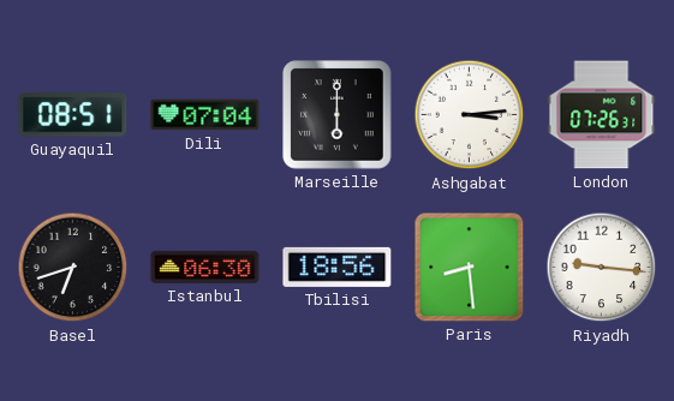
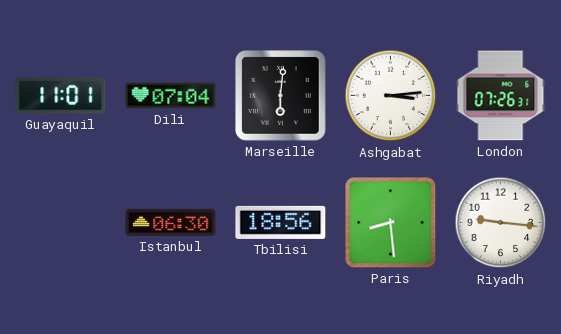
Guayaquil: 08:51 -> 11:01
Marseille: 6:00 -> 6:01
Basel: 6:42 -> none
